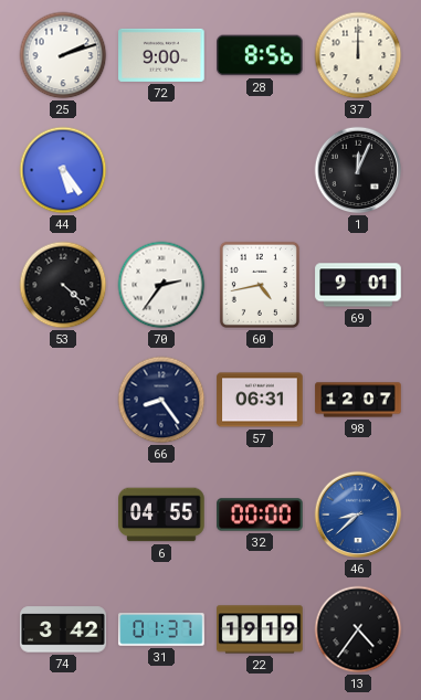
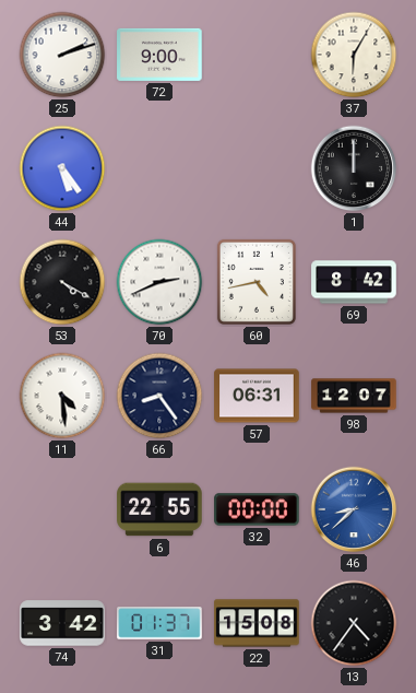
28: 8:56 -> none
37: 12:00 -> 6:05
1: 12:04 -> 12:00
53: 4:22 -> 4:20
70: 2:36 -> 2:41
69: 9:01 -> 8:42
11: none -> 4:29
6: 04:55 -> 22:55
22: 19:19 -> 15:08
